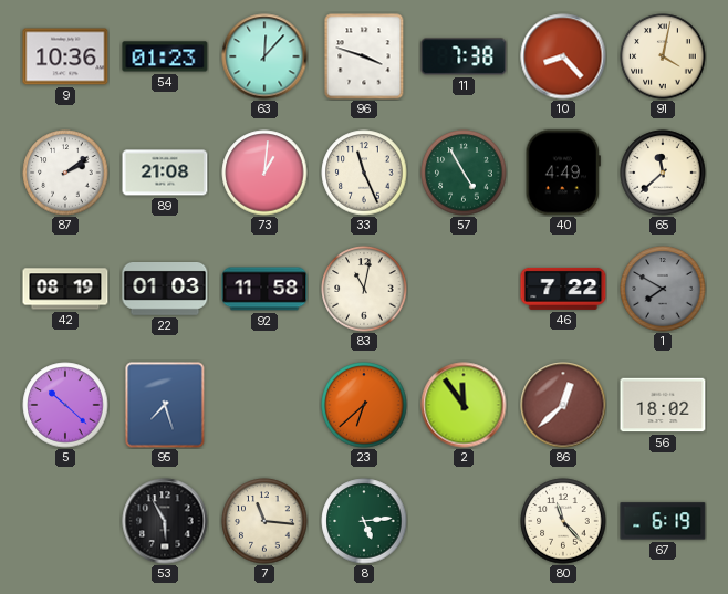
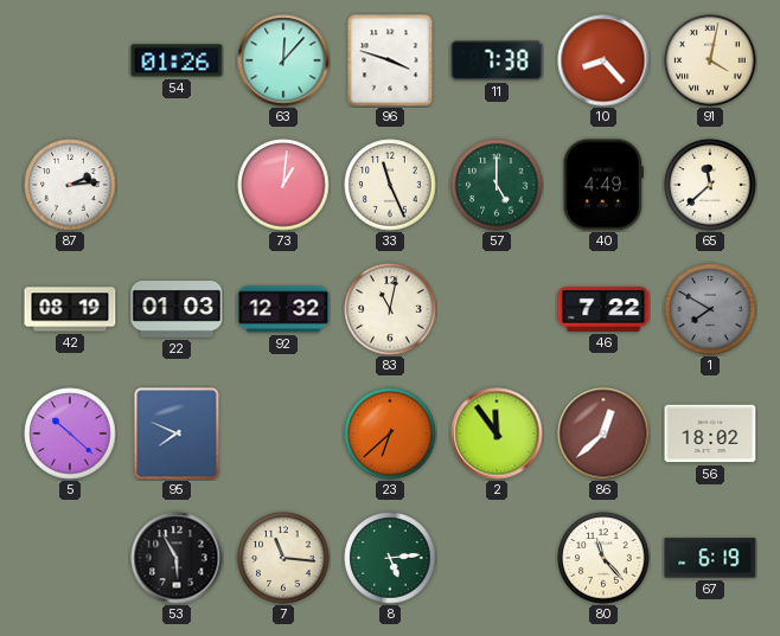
9: 10:36 -> none
54: 01:23 -> 01:26
87: 2:09 -> 2:14
89: 21:08 -> none
57: 4:55 -> 5:00
92: 11:58 -> 12:32
95: 7:27 -> 7:49
